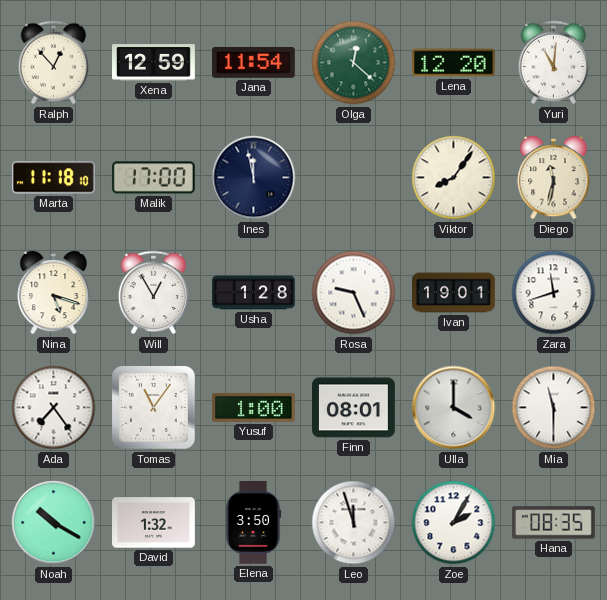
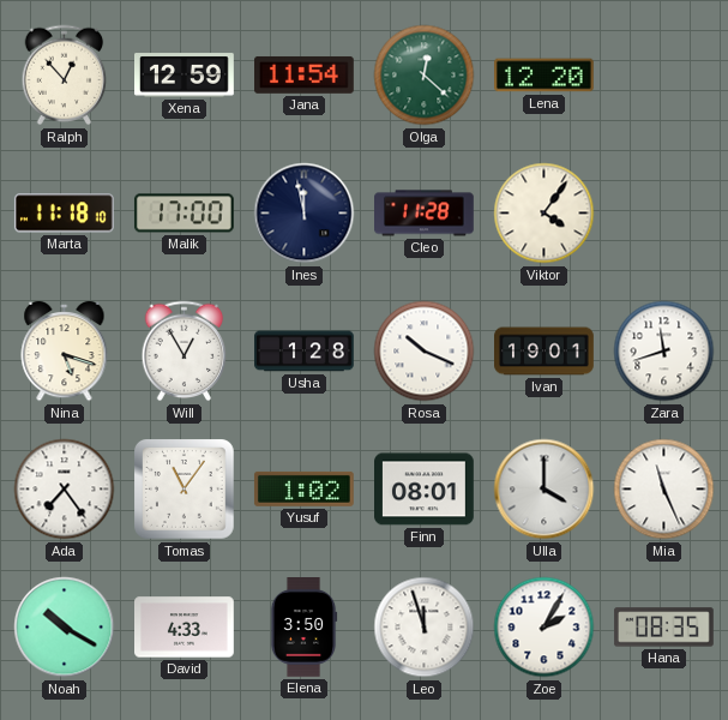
Yuri: 11:01 -> none
Cleo: none -> 11:28
Viktor: 8:06 -> 4:06
Diego: 11:32 -> none
Rosa: 9:26 -> 10:19
Yusuf: 1:00 -> 1:02
Mia: 11:30 -> 11:26
David: 1:32 -> 4:33
